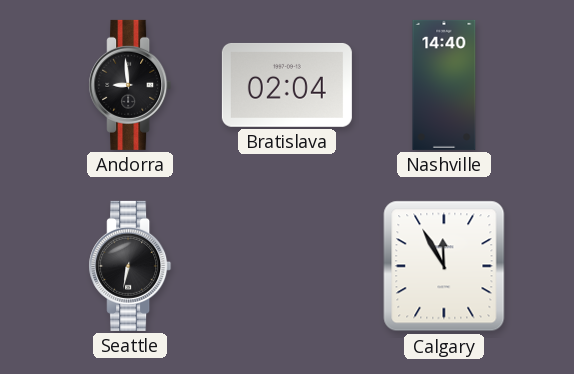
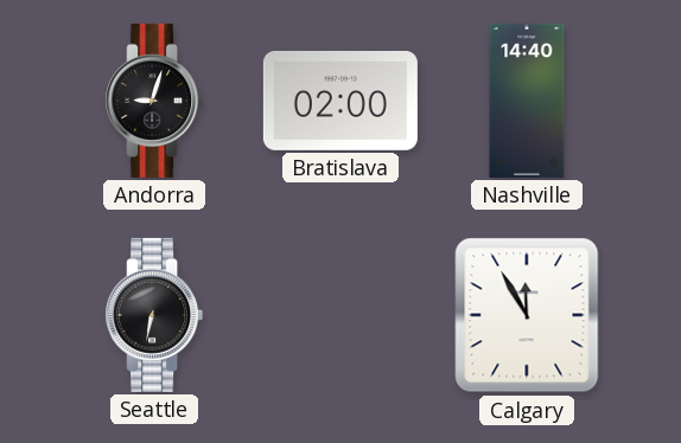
Andorra: 8:59 -> 9:03
Bratislava: 02:04 -> 02:00
